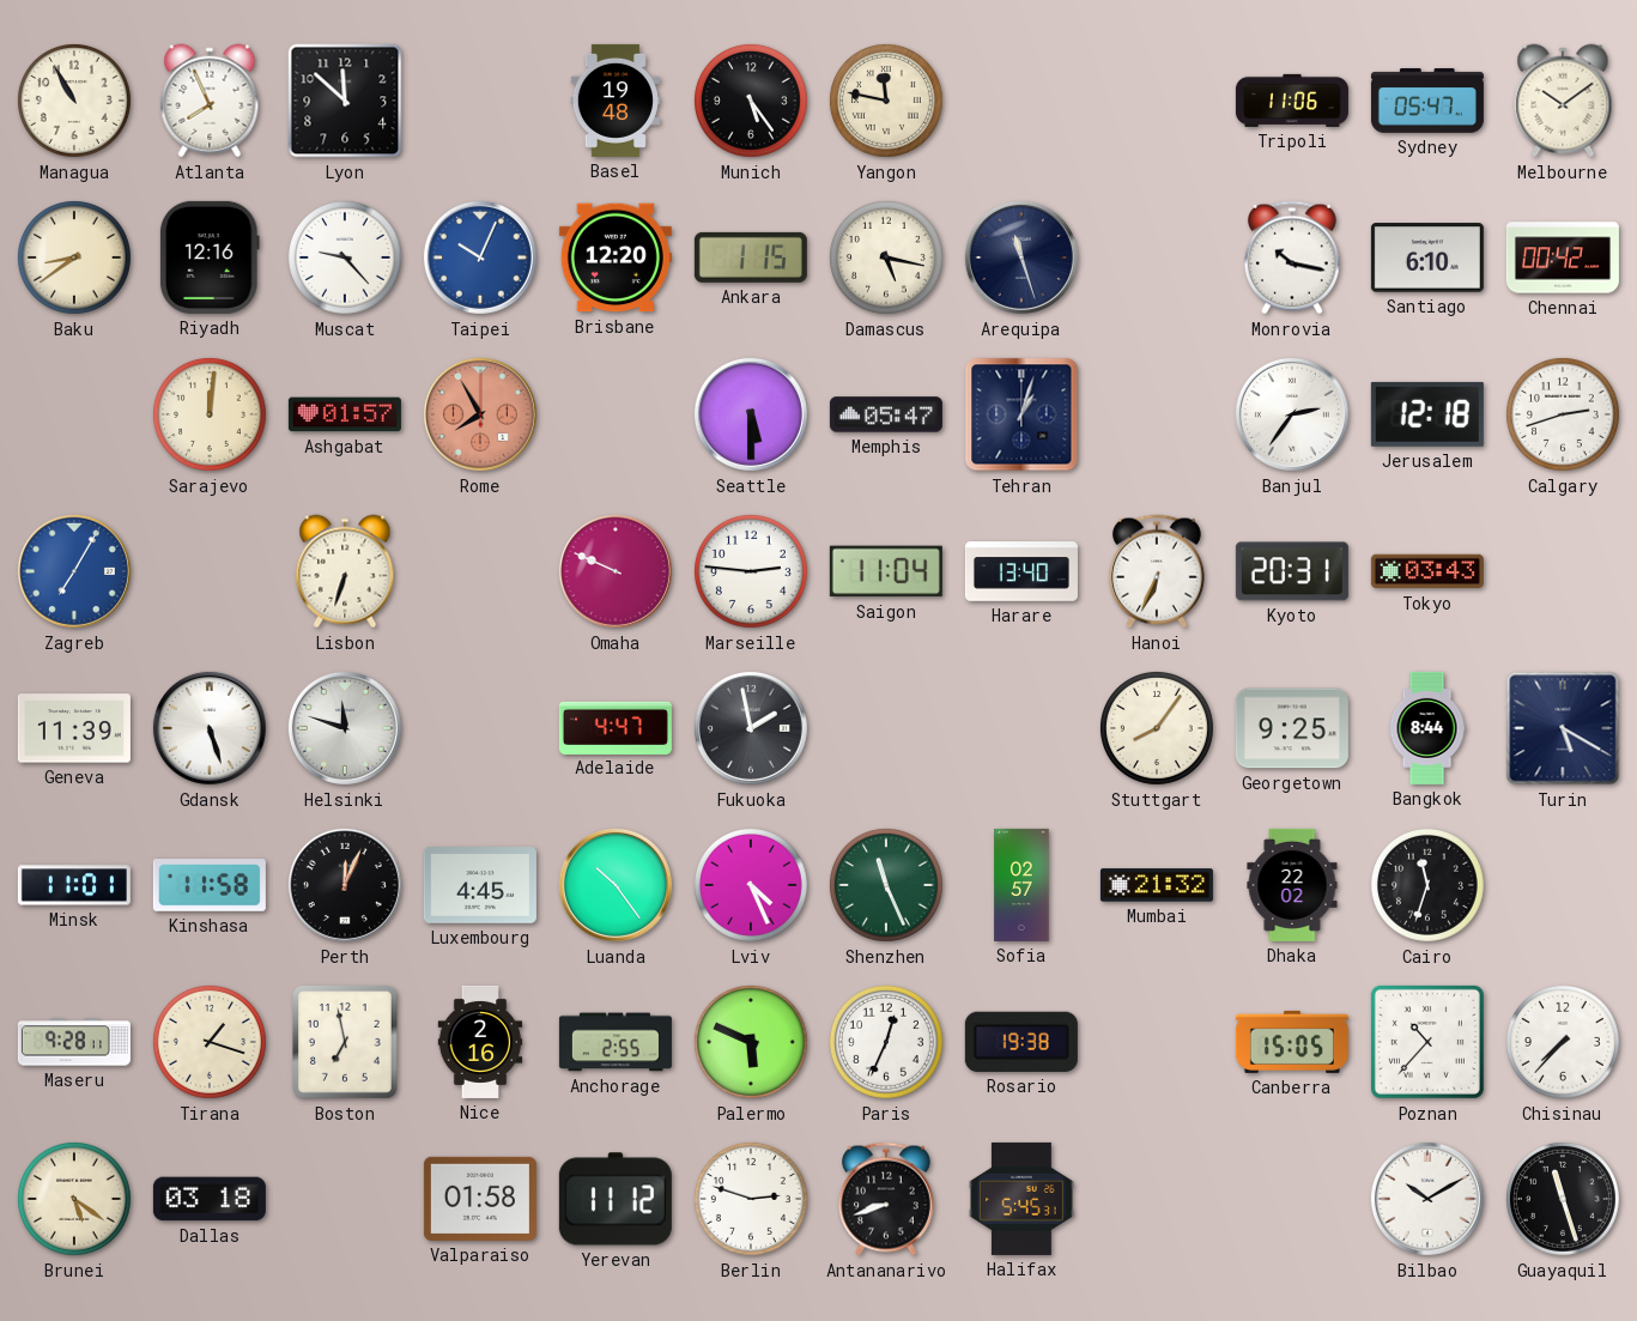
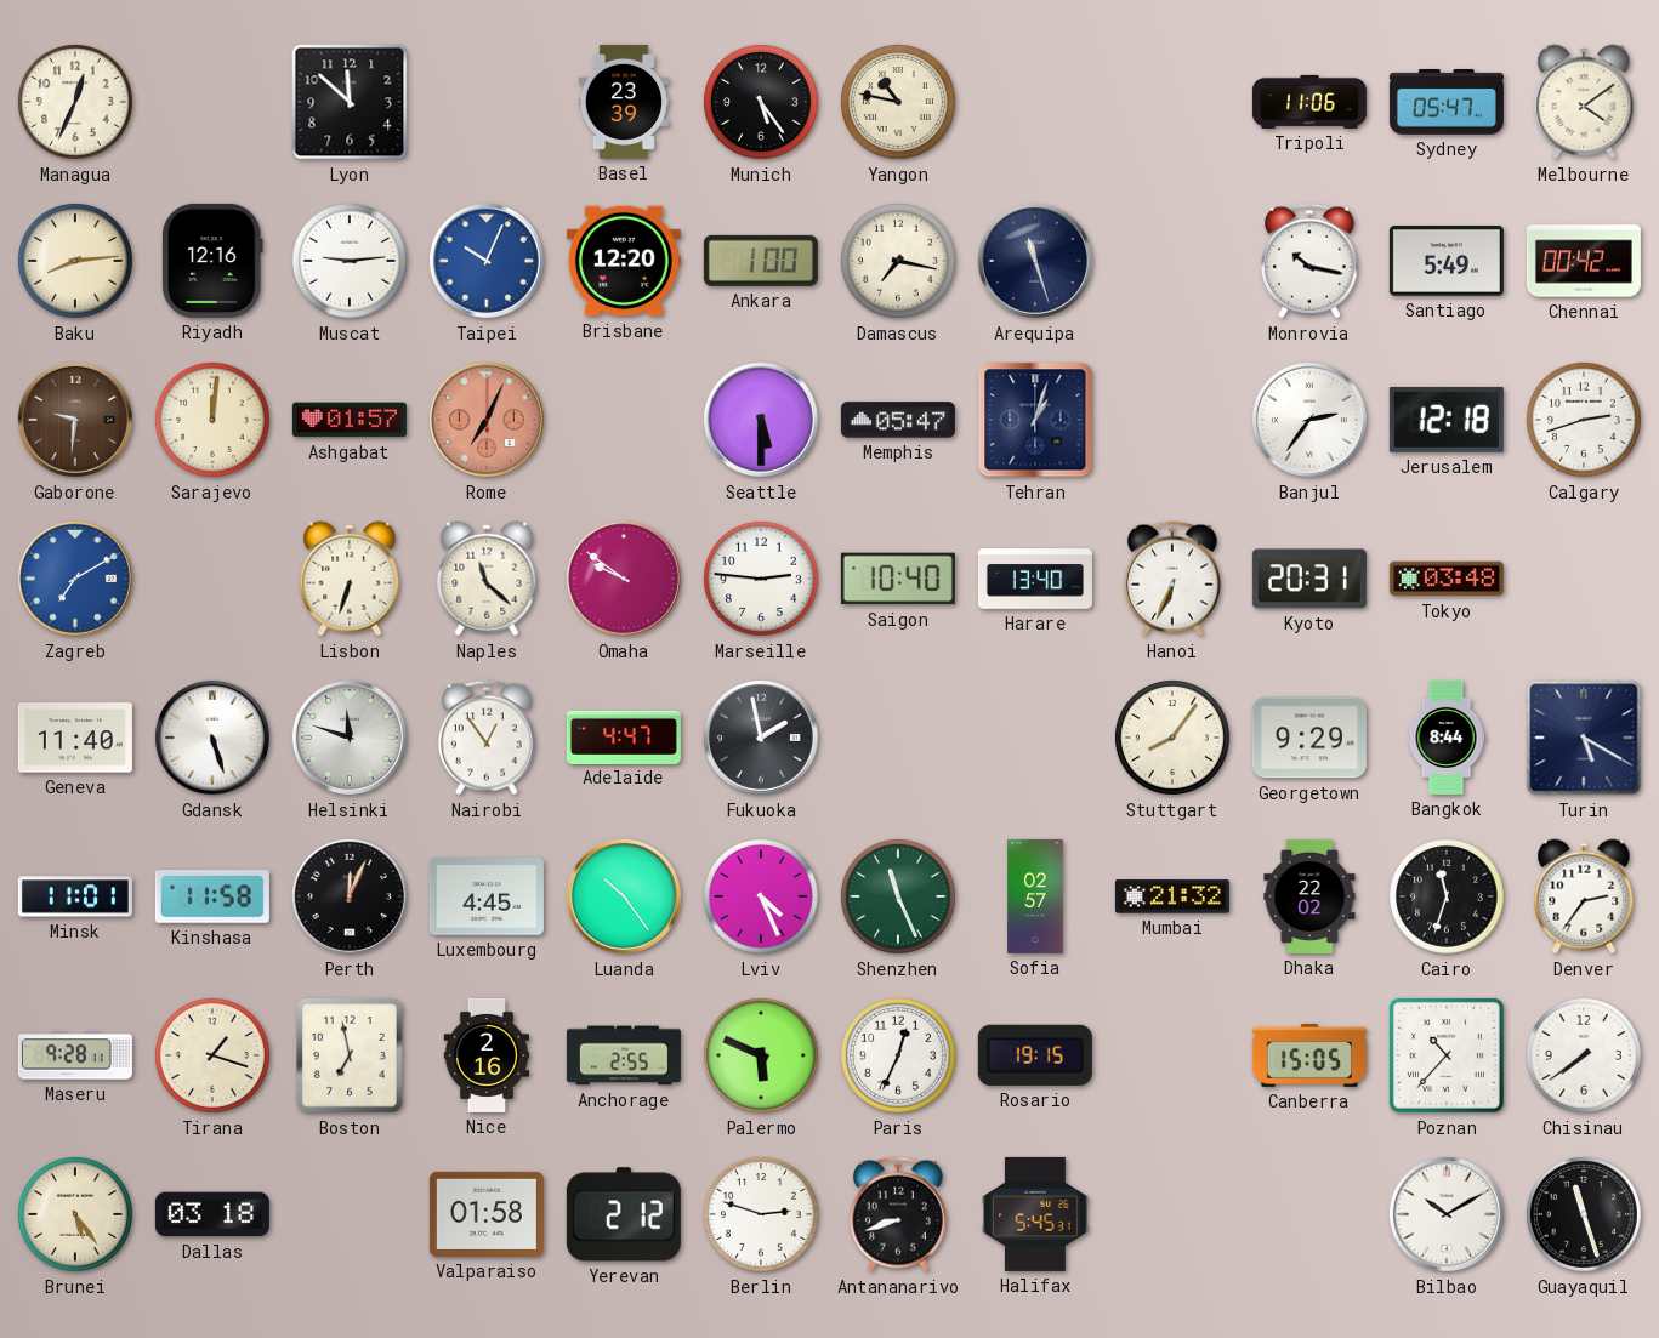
Managua: 10:55 -> 12:34
Atlanta: 7:56 -> none
Basel: 19:48 -> 23:39
Yangon: 11:47 -> 10:47
Melbourne: 10:09 -> 4:09
Baku: 8:39 -> 8:14
Muscat: 9:23 -> 9:14
Ankara: 1:15 -> 1:00
Damascus: 5:17 -> 7:17
Santiago: 6:10 -> 5:49
Gaborone: none -> 9:31
Rome: 7:55 -> 7:04
Zagreb: 7:05 -> 7:10
Naples: none -> 11:22
Omaha: 9:49 -> 9:51
Saigon: 11:04 -> 10:40
Tokyo: 03:43 -> 03:48
Geneva: 11:39 -> 11:40
Nairobi: none -> 12:54
Georgetown: 9:25 -> 9:29
Denver: none -> 2:36
Rosario: 19:38 -> 19:15
Chisinau: 7:37 -> 7:39
Brunei: 5:21 -> 5:24
Yerevan: 11:12 -> 2:12
